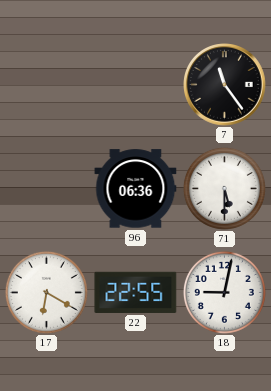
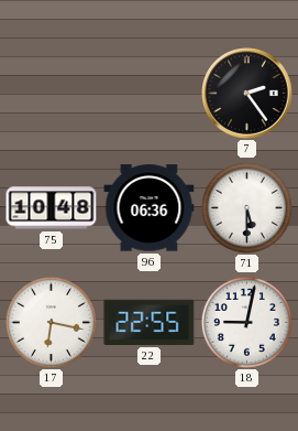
7: 11:24 -> 2:24
75: none -> 10:48
17: 6:20 -> 6:17
